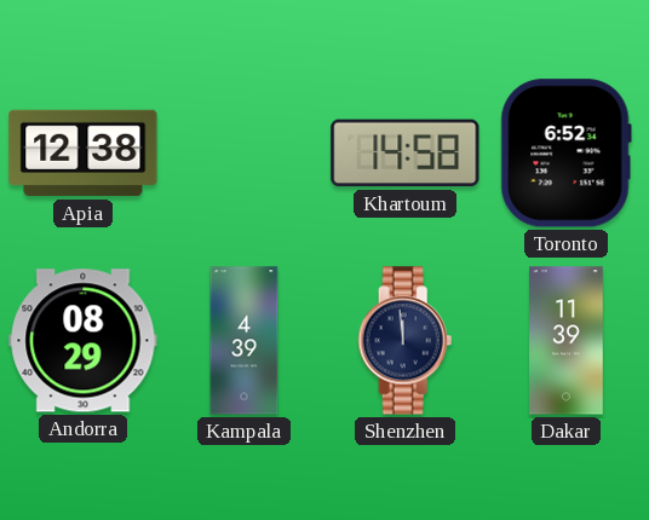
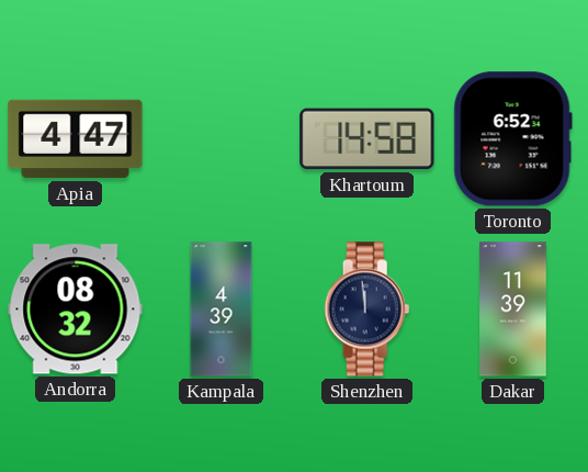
Apia: 12:38 -> 4:47
Andorra: 08:29 -> 08:32
